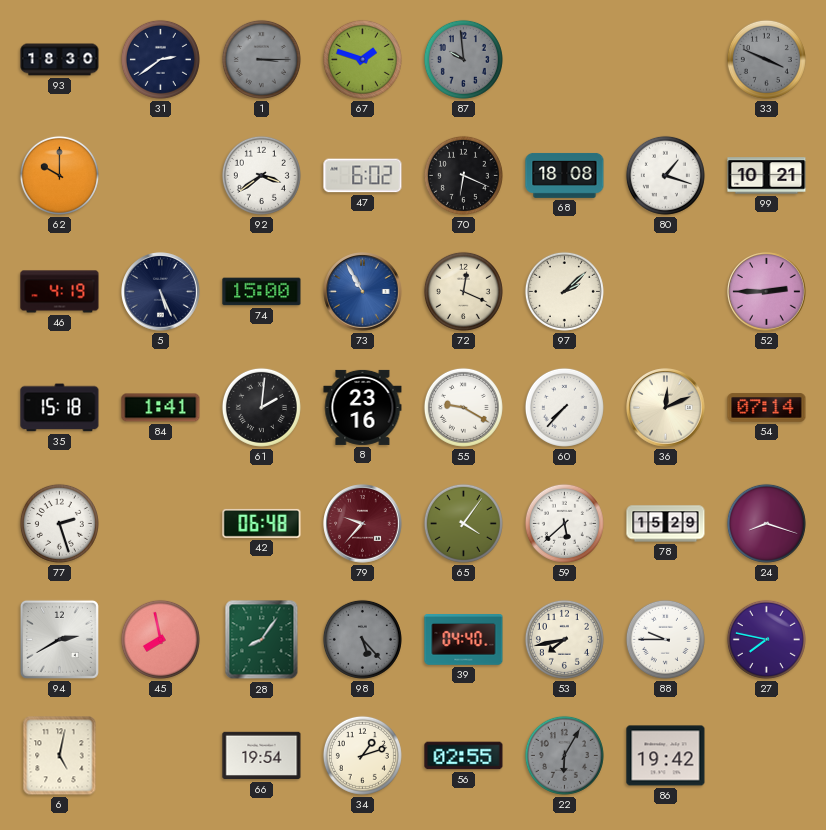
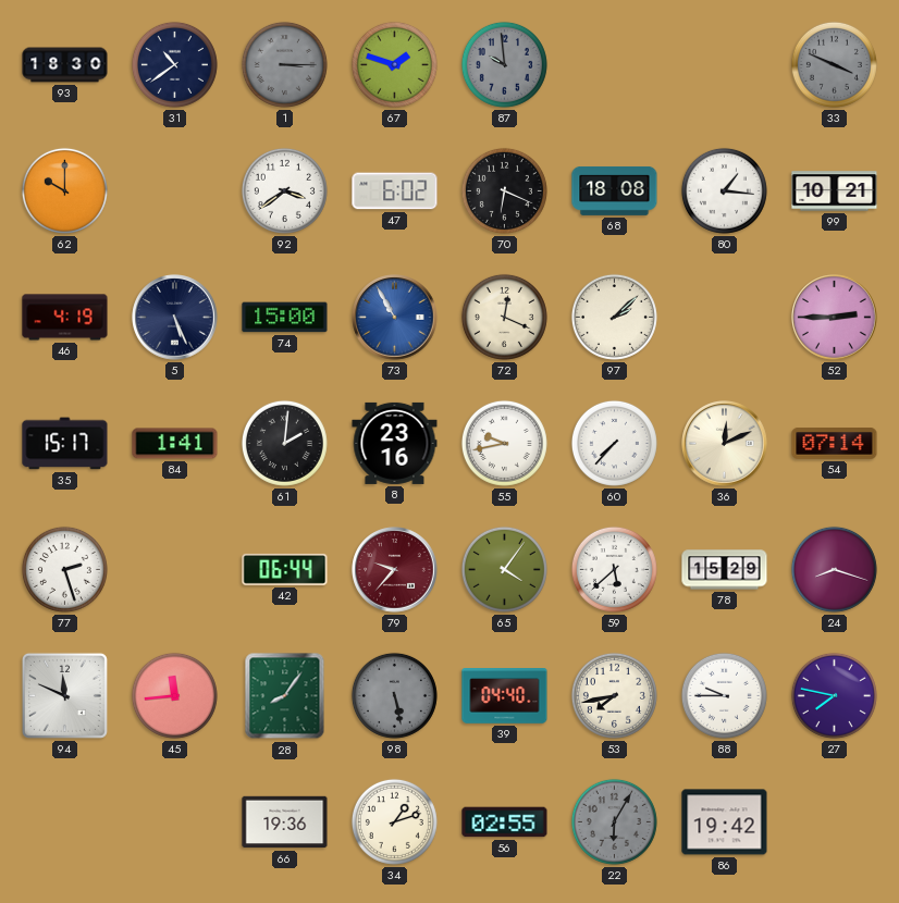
31: 2:39 -> 10:39
80: 1:18 -> 1:16
35: 15:18 -> 15:17
55: 9:20 -> 9:43
42: 06:48 -> 06:44
94: 2:40 -> 11:49
45: 7:58 -> 11:44
98: 5:23 -> 5:28
6: 5:02 -> none
66: 19:54 -> 19:36
